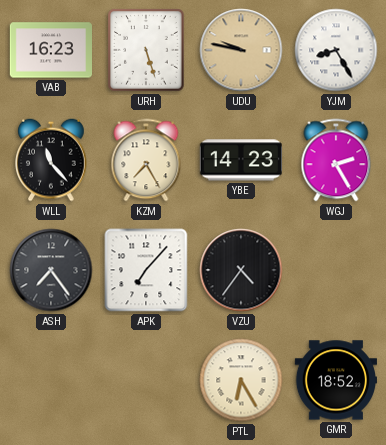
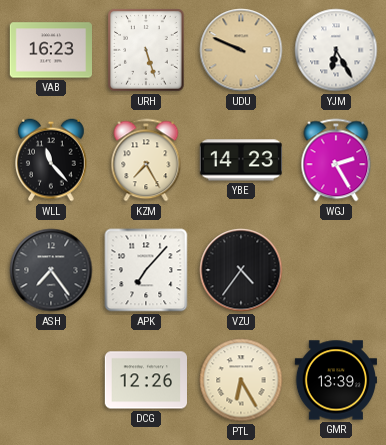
UDU: 9:47 -> 9:49
YJM: 8:25 -> 6:25
DCG: none -> 12:26
GMR: 18:52 -> 13:39
